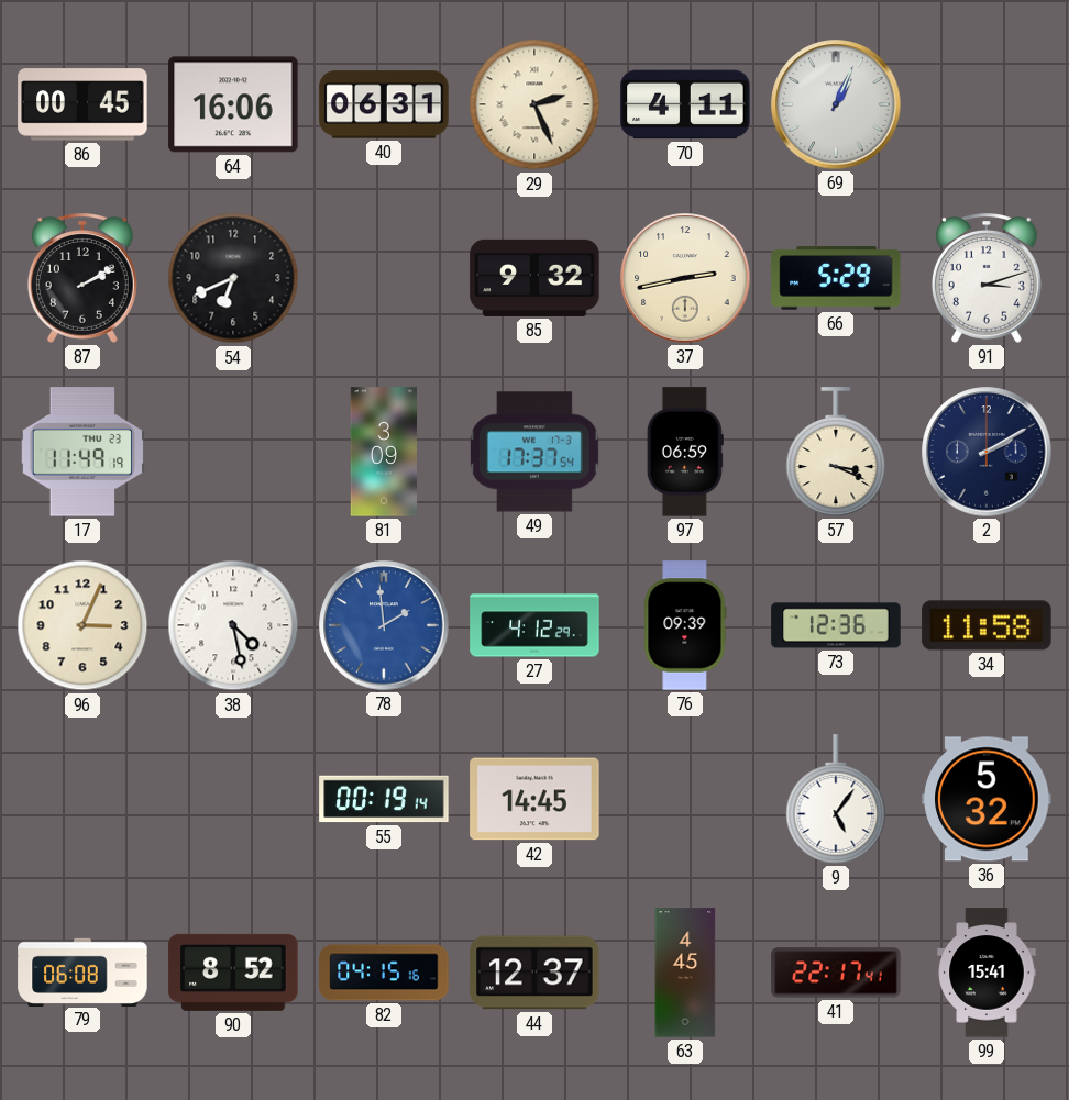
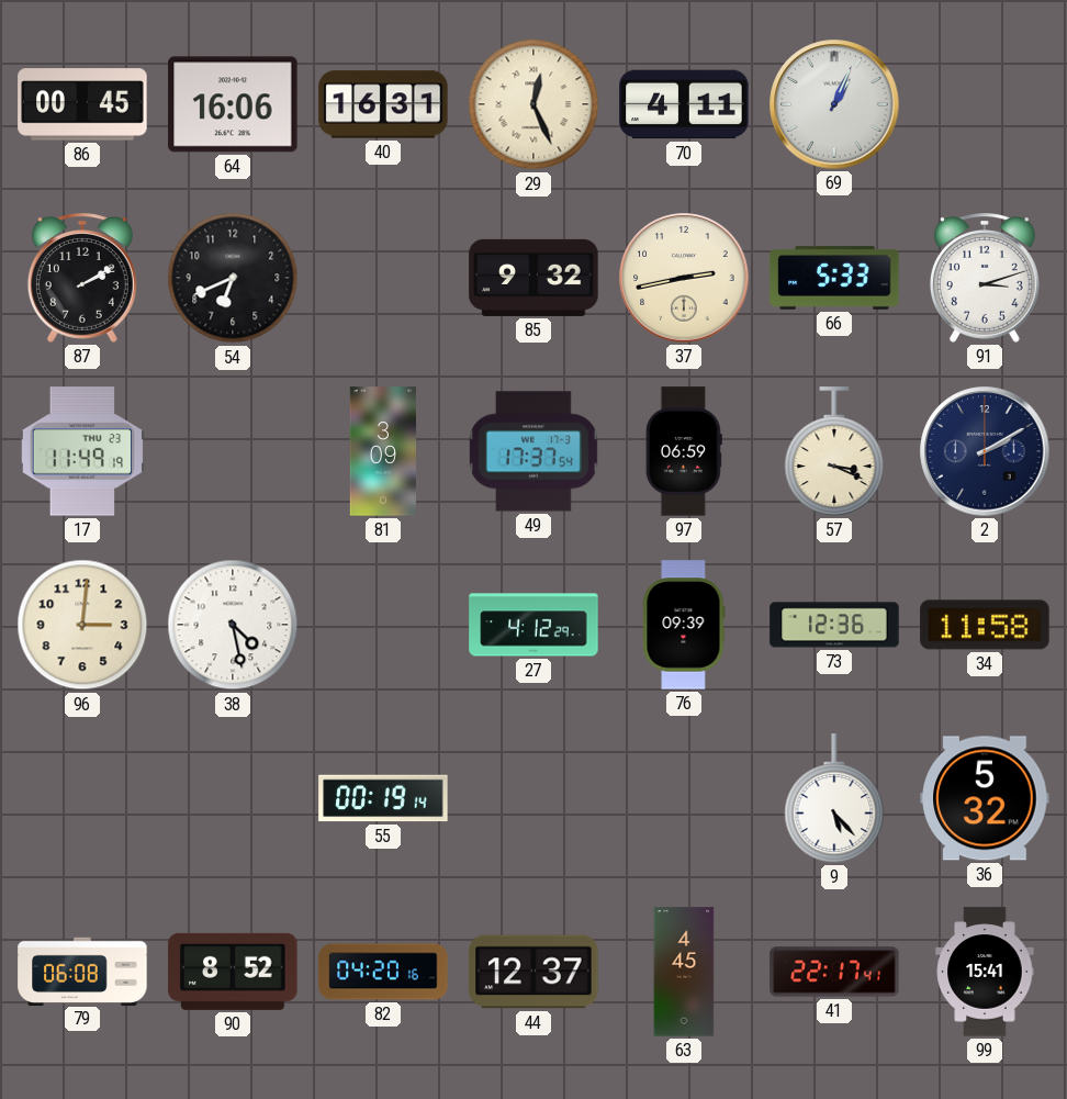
40: 06:31 -> 16:31
29: 2:26 -> 12:26
66: 5:29 -> 5:33
96: 3:04 -> 3:01
78: 1:59 -> none
42: 14:45 -> none
9: 5:06 -> 5:23
82: 04:15 -> 04:20
